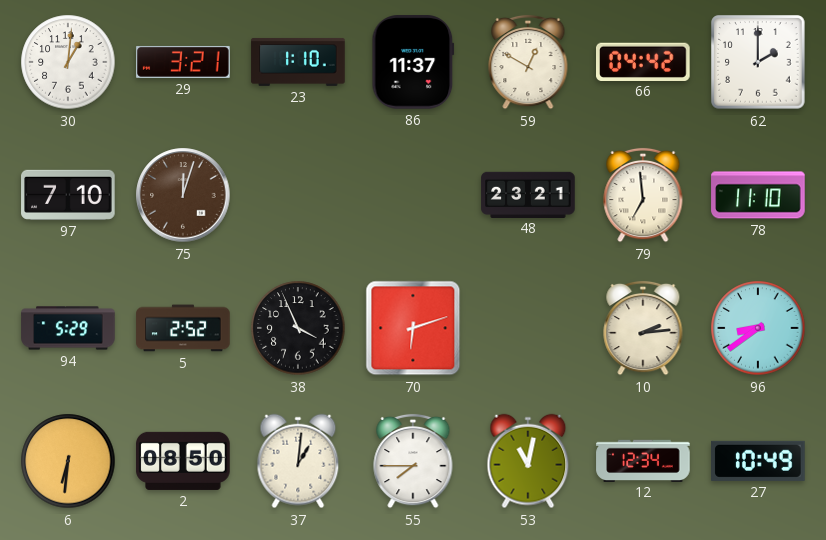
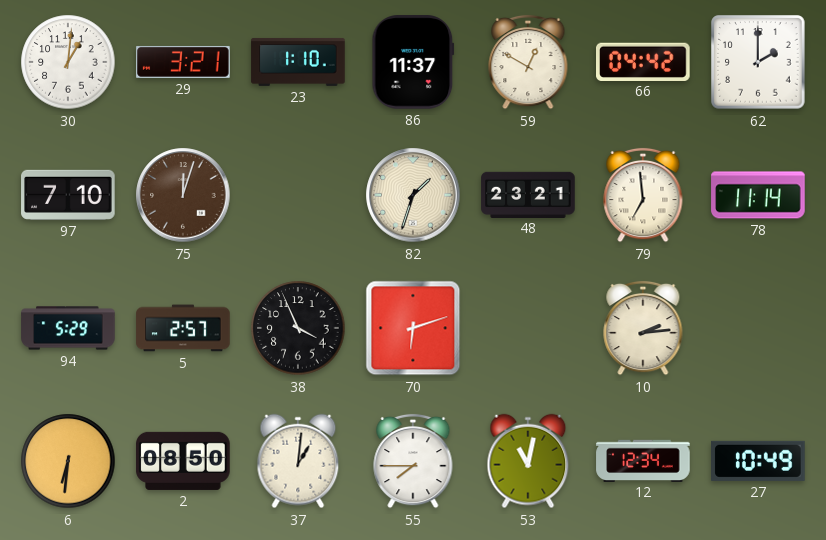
82: none -> 1:33
78: 11:10 -> 11:14
5: 2:52 -> 2:57
96: 8:39 -> none
